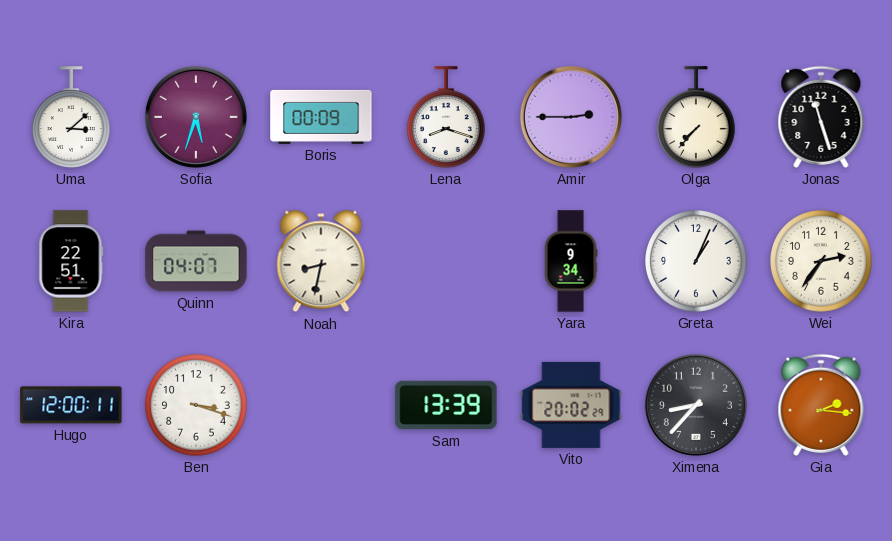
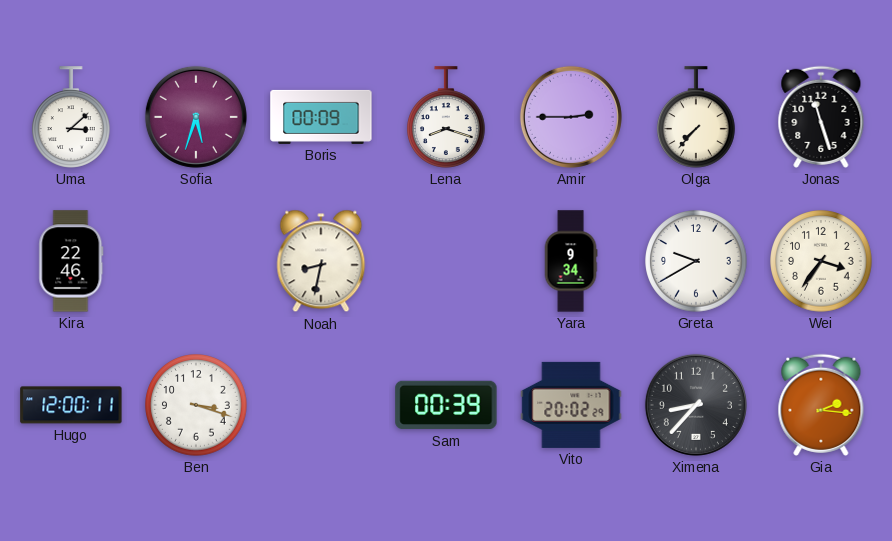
Kira: 22:51 -> 22:46
Quinn: 04:07 -> none
Greta: 1:04 -> 9:40
Wei: 2:36 -> 3:36
Sam: 13:39 -> 00:39
